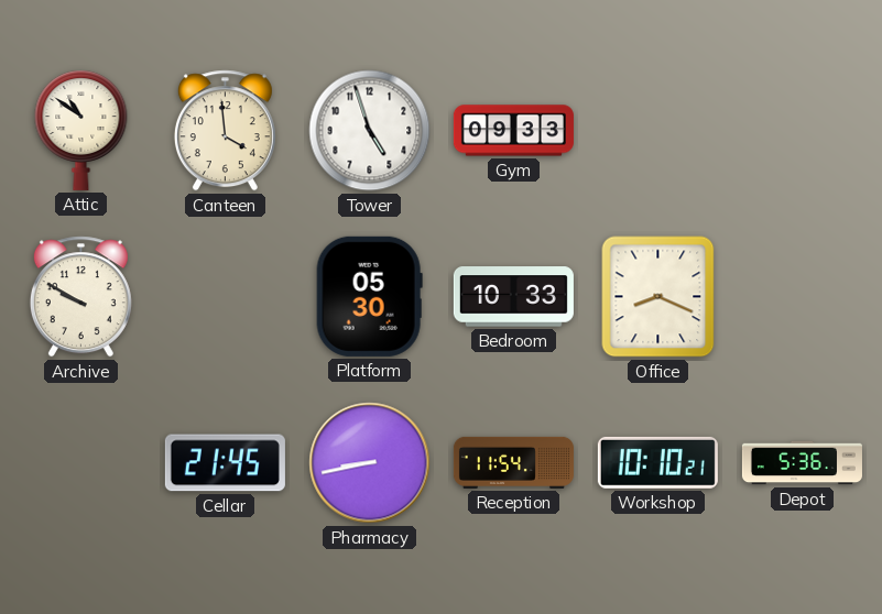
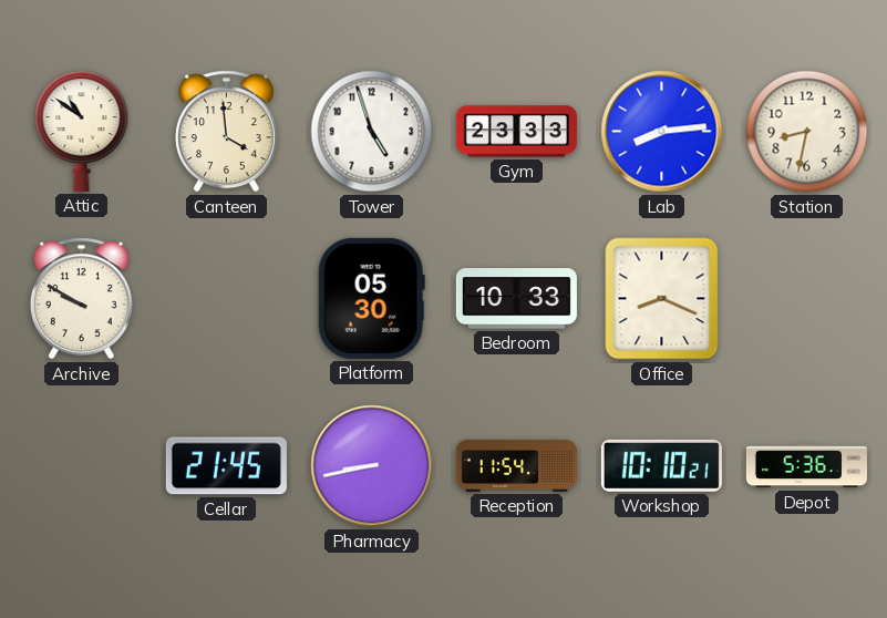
Gym: 09:33 -> 23:33
Lab: none -> 8:14
Station: none -> 8:32
